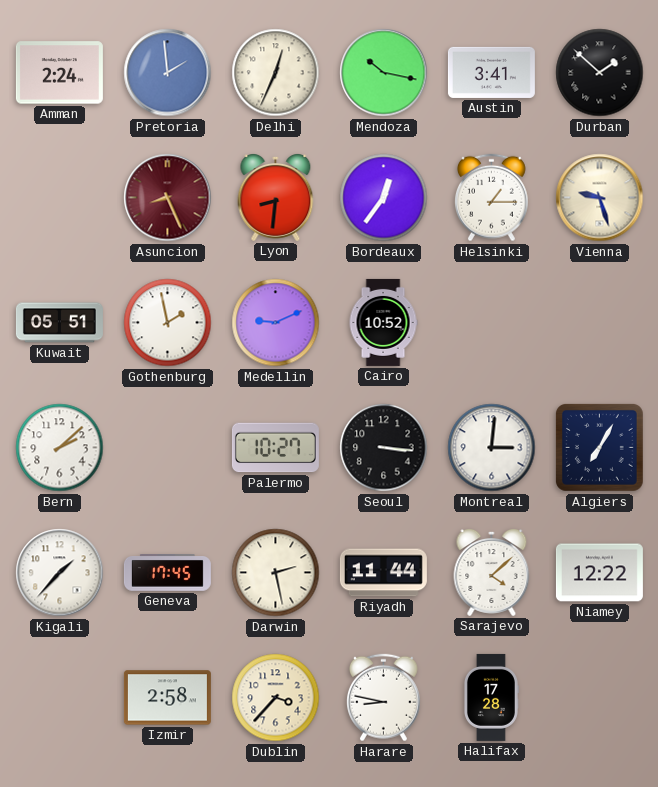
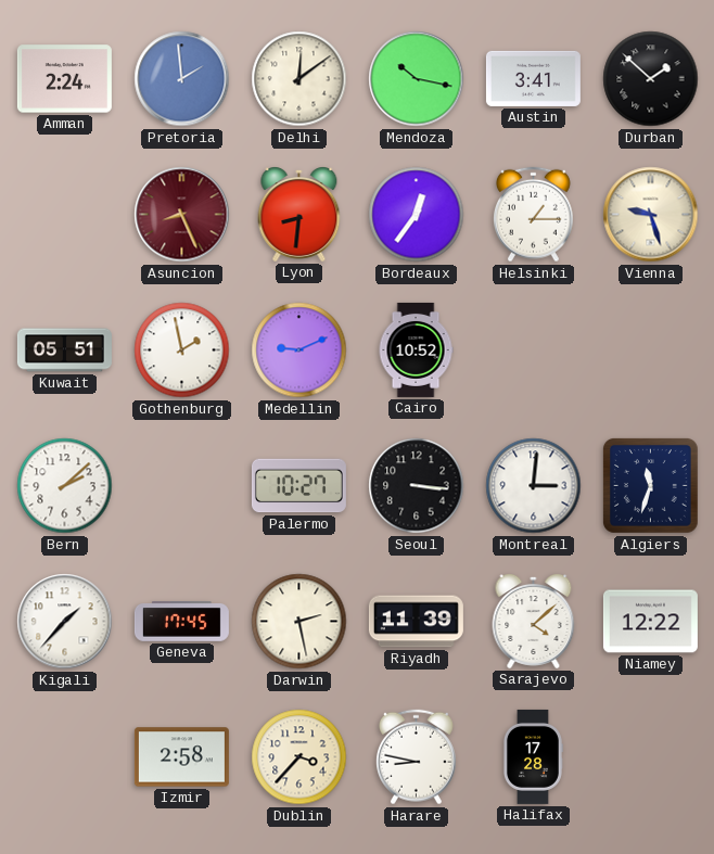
Delhi: 12:34 -> 12:09
Algiers: 7:05 -> 11:33
Riyadh: 11:44 -> 11:39
